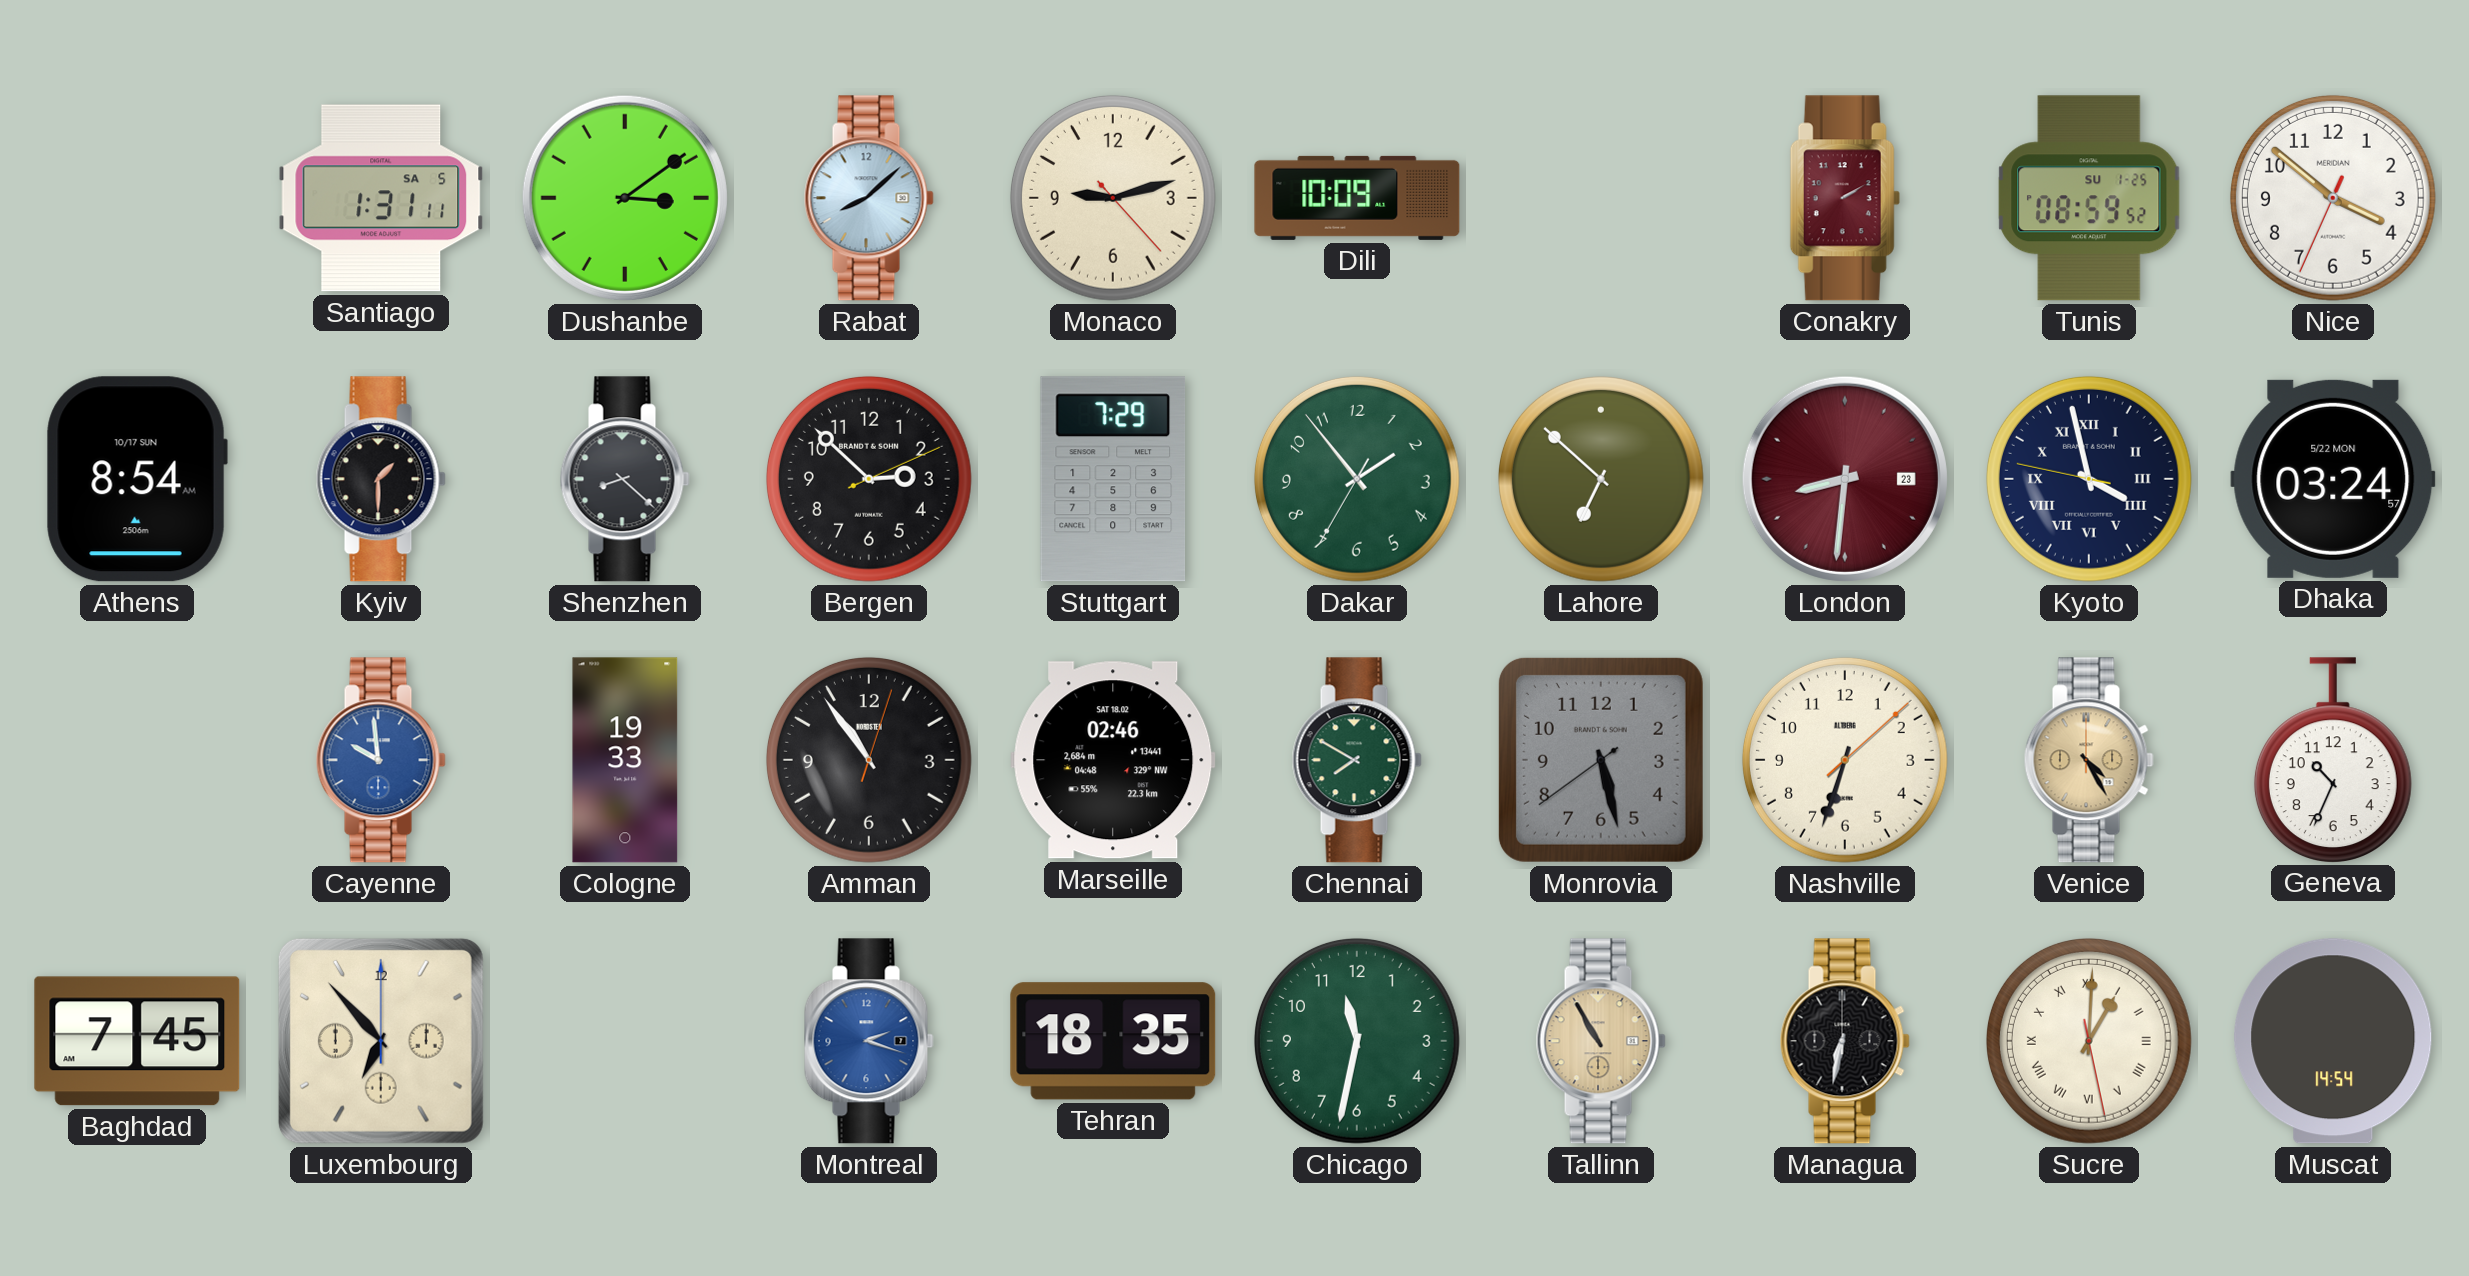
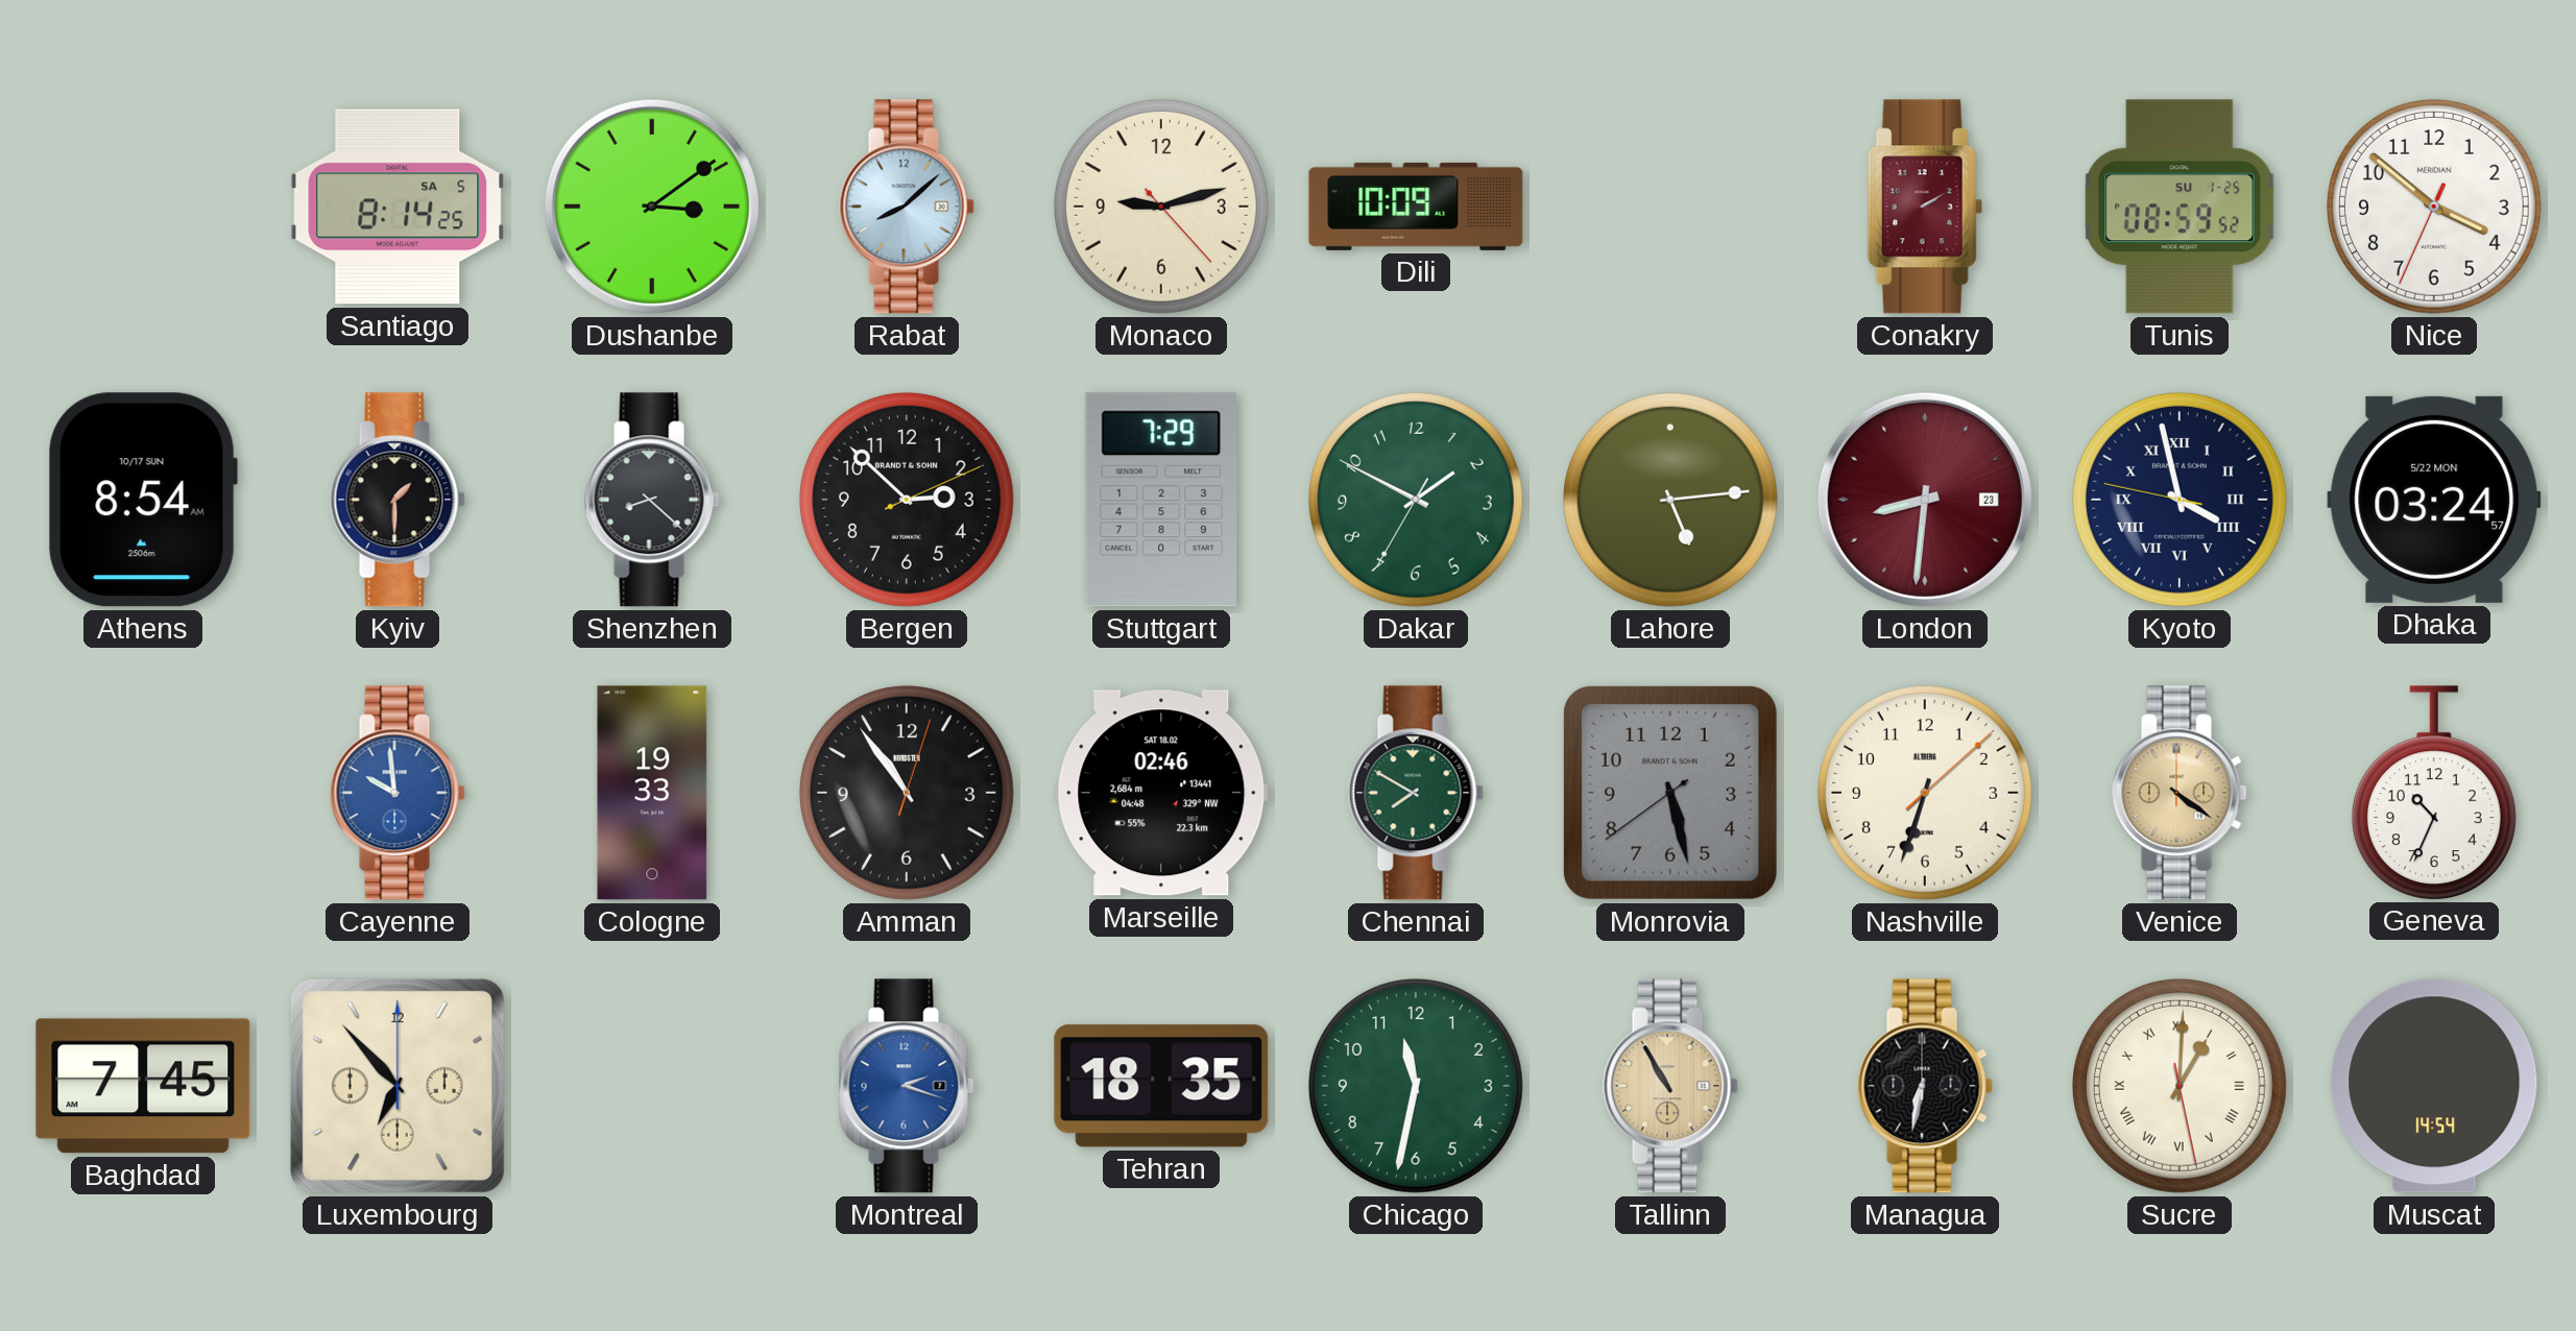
Santiago: 1:31 -> 8:14
Dakar: 1:53 -> 1:49
Lahore: 6:52 -> 5:14
Venice: 4:25 -> 4:21
